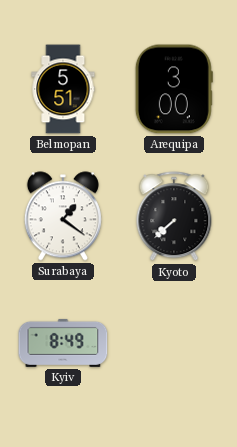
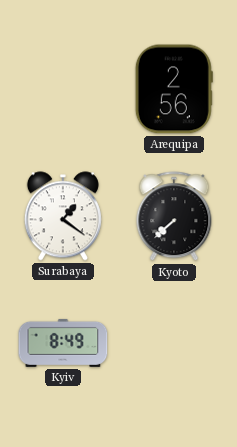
Belmopan: 5:51 -> none
Arequipa: 3:00 -> 2:56
